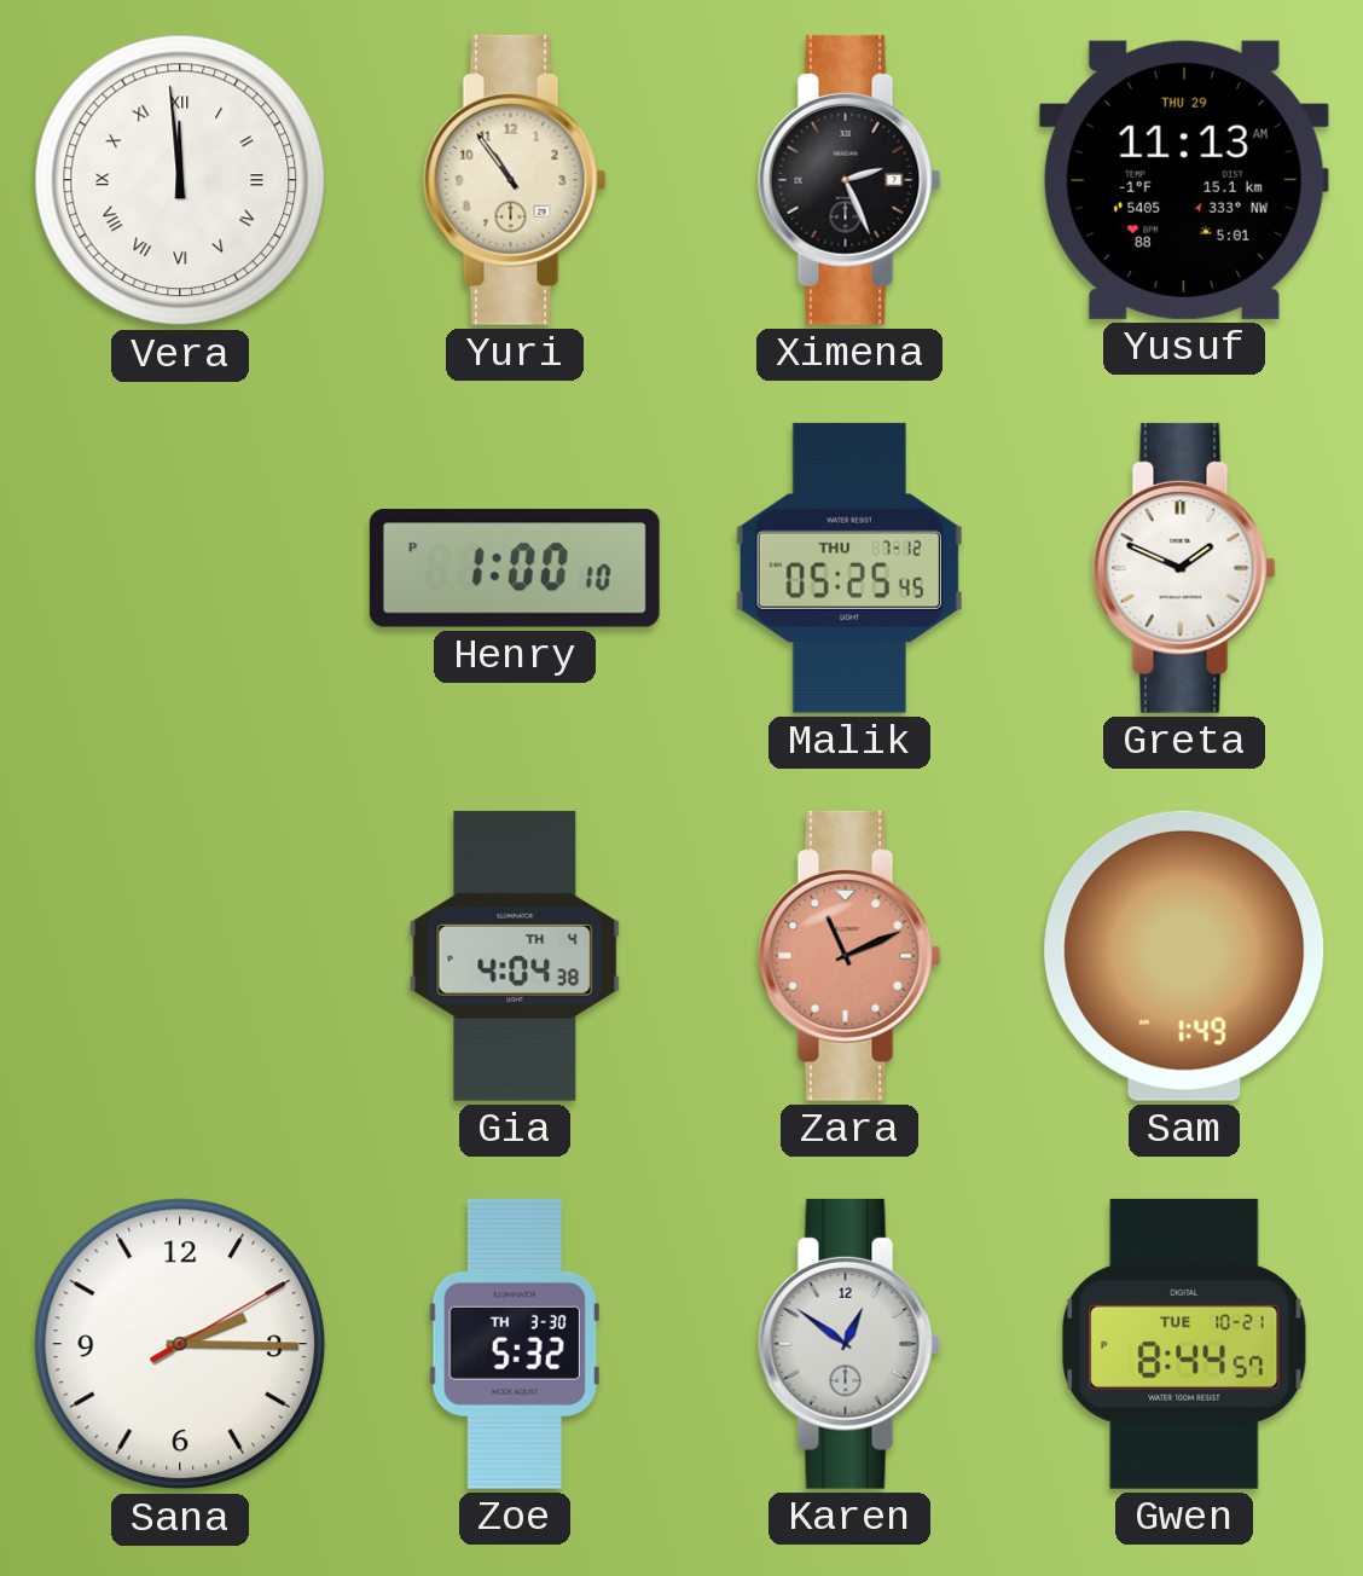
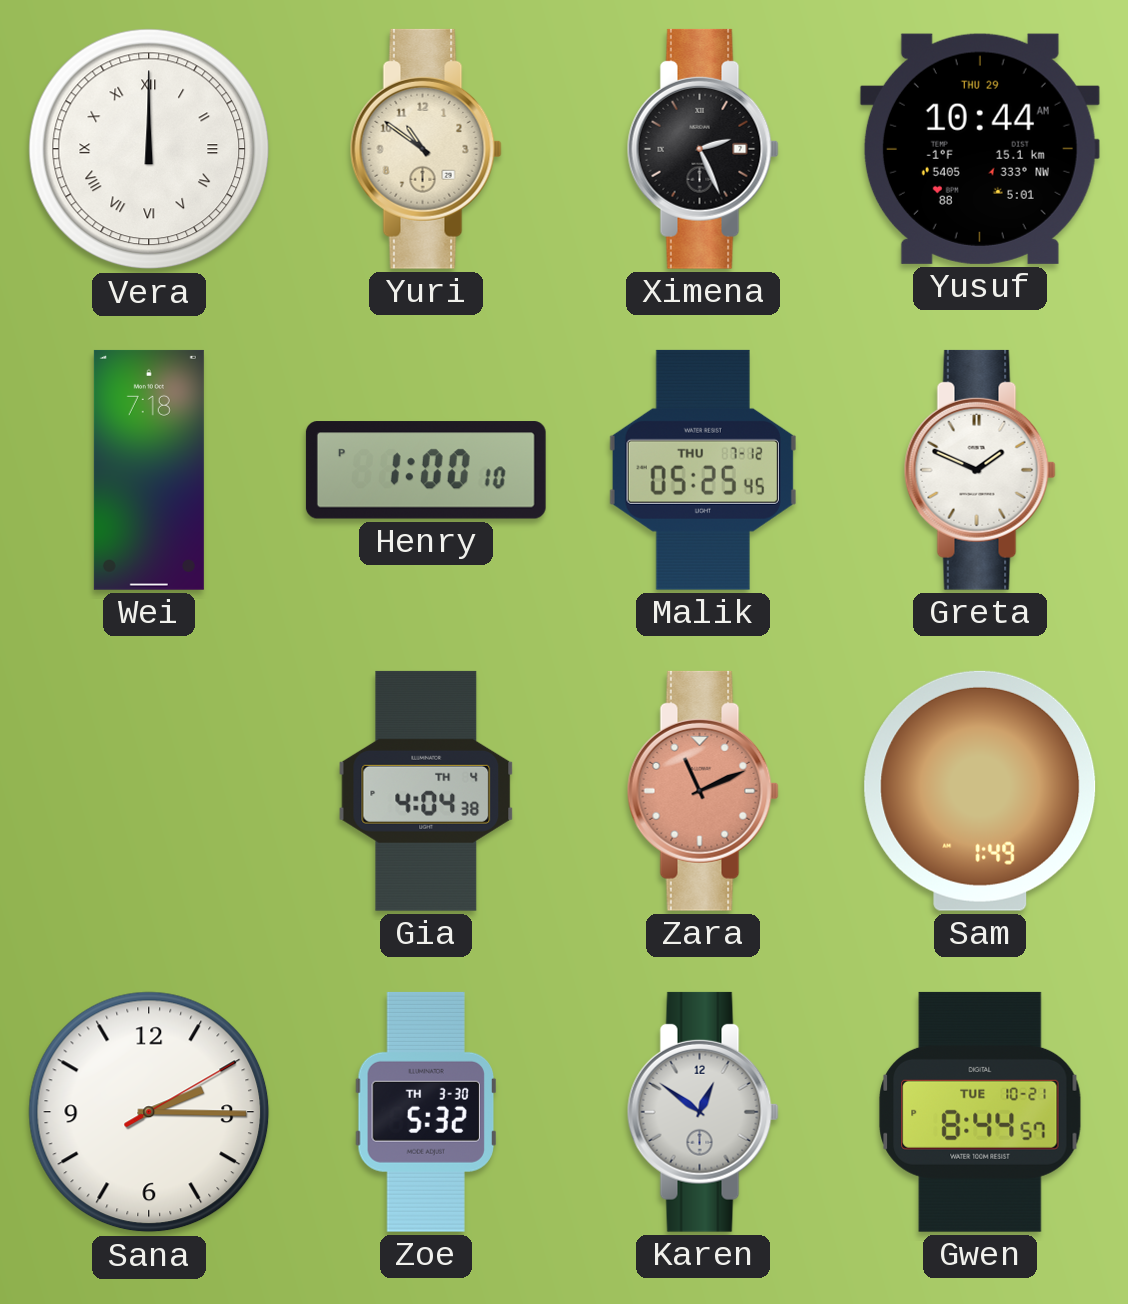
Vera: 11:59 -> 12:00
Yuri: 10:54 -> 10:51
Yusuf: 11:13 -> 10:44
Wei: none -> 7:18
